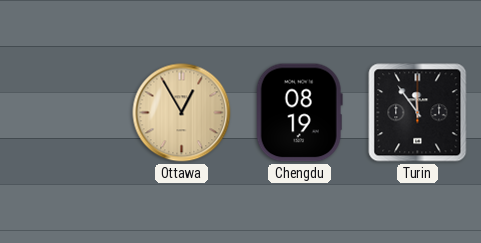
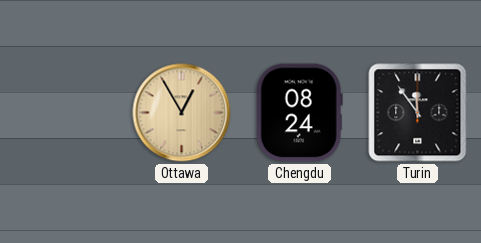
Chengdu: 08:19 -> 08:24
